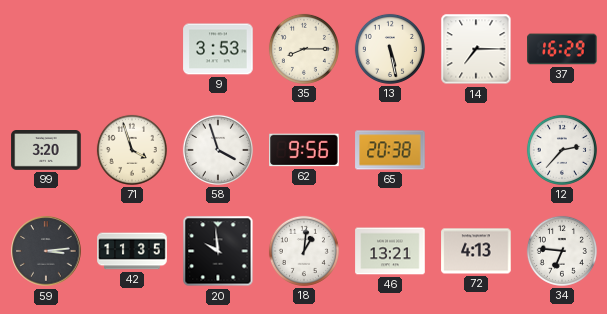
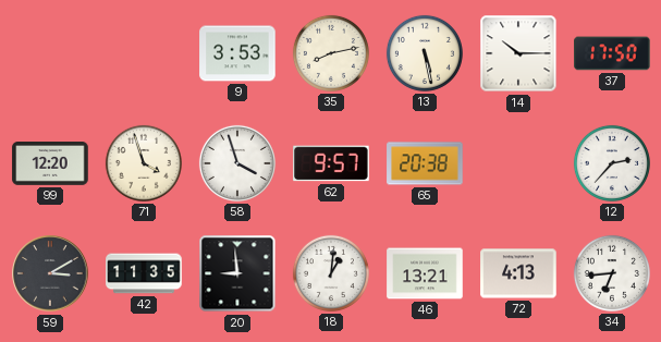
35: 8:15 -> 8:13
14: 7:15 -> 10:15
37: 16:29 -> 17:50
99: 3:20 -> 12:20
62: 9:56 -> 9:57
59: 3:14 -> 3:10
20: 9:59 -> 8:59
34: 6:46 -> 6:44
